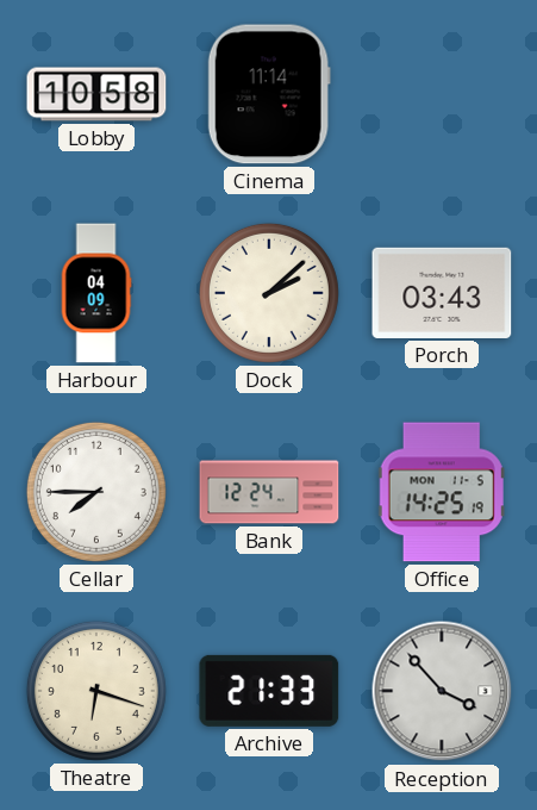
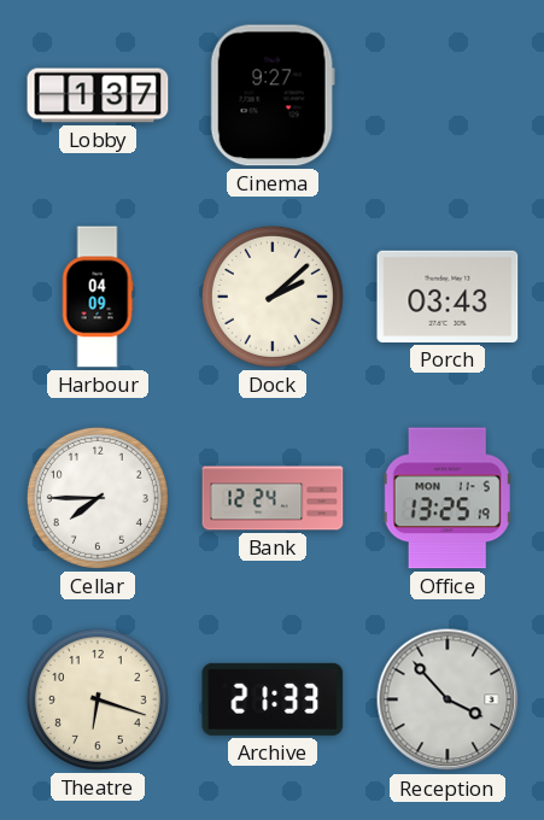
Lobby: 10:58 -> 1:37
Cinema: 11:14 -> 9:27
Office: 14:25 -> 13:25
